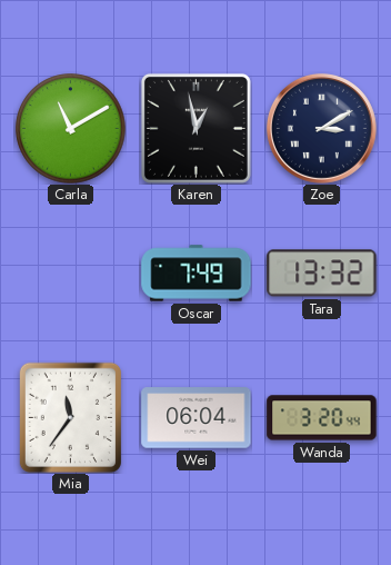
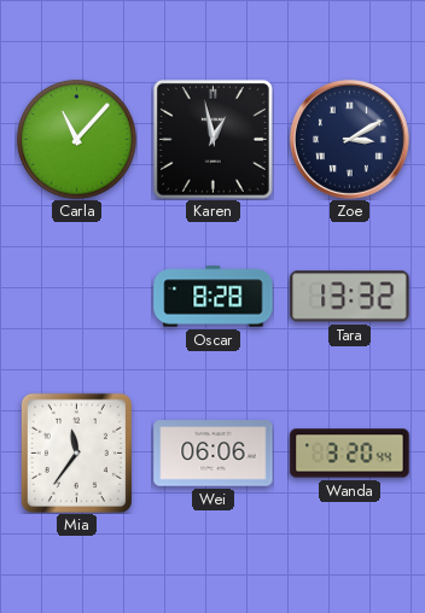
Carla: 11:10 -> 11:07
Oscar: 7:49 -> 8:28
Wei: 06:04 -> 06:06
